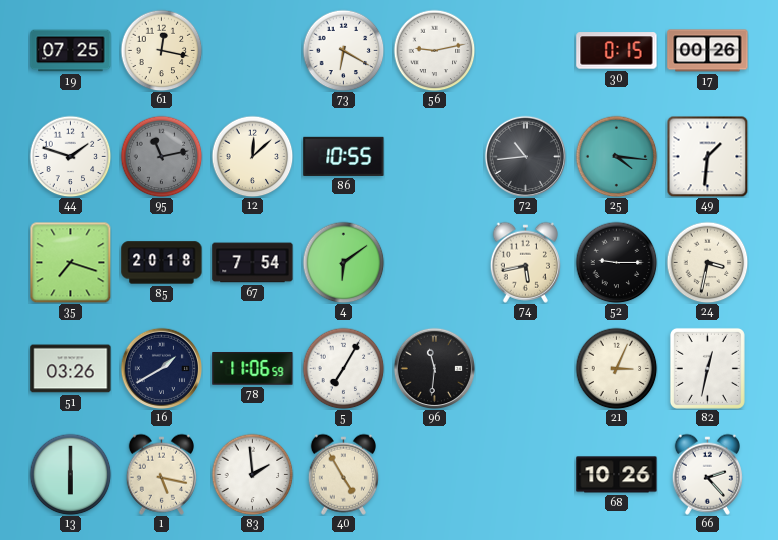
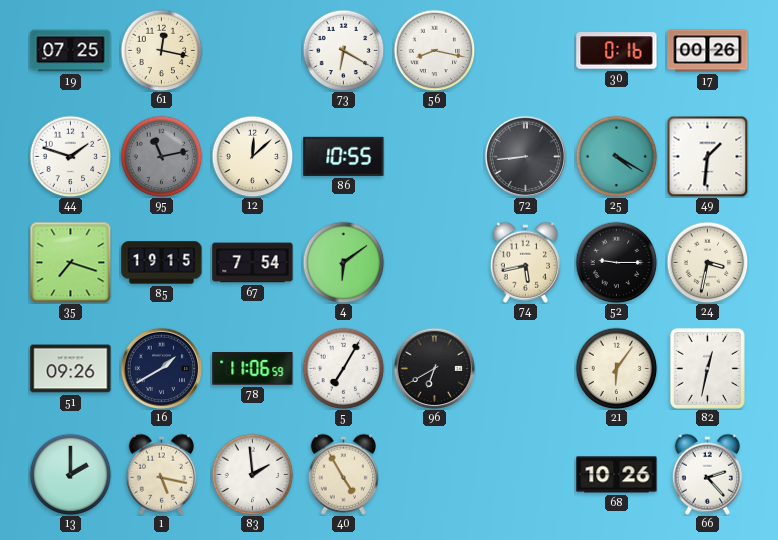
56: 9:13 -> 8:17
30: 0:15 -> 0:16
72: 10:44 -> 8:44
25: 4:16 -> 4:20
85: 20:18 -> 19:15
51: 03:26 -> 09:26
96: 11:31 -> 6:40
21: 3:04 -> 6:06
13: 6:00 -> 2:00
